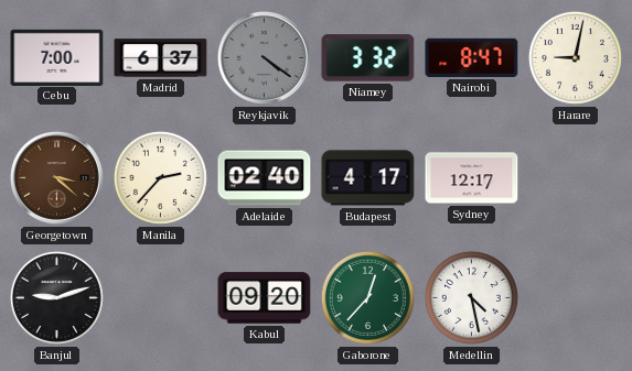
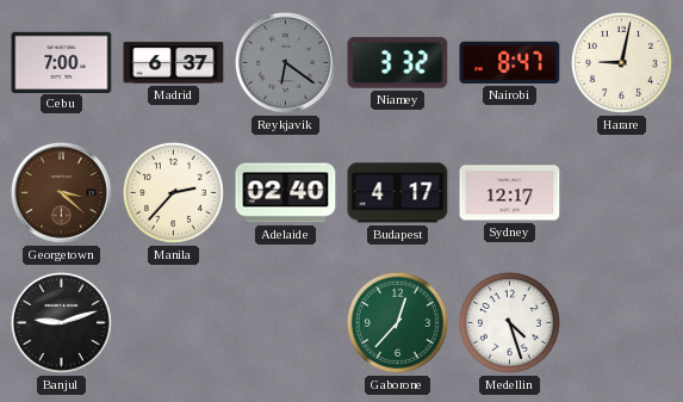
Reykjavik: 4:21 -> 6:21
Kabul: 09:20 -> none
Medellin: 4:28 -> 4:27
